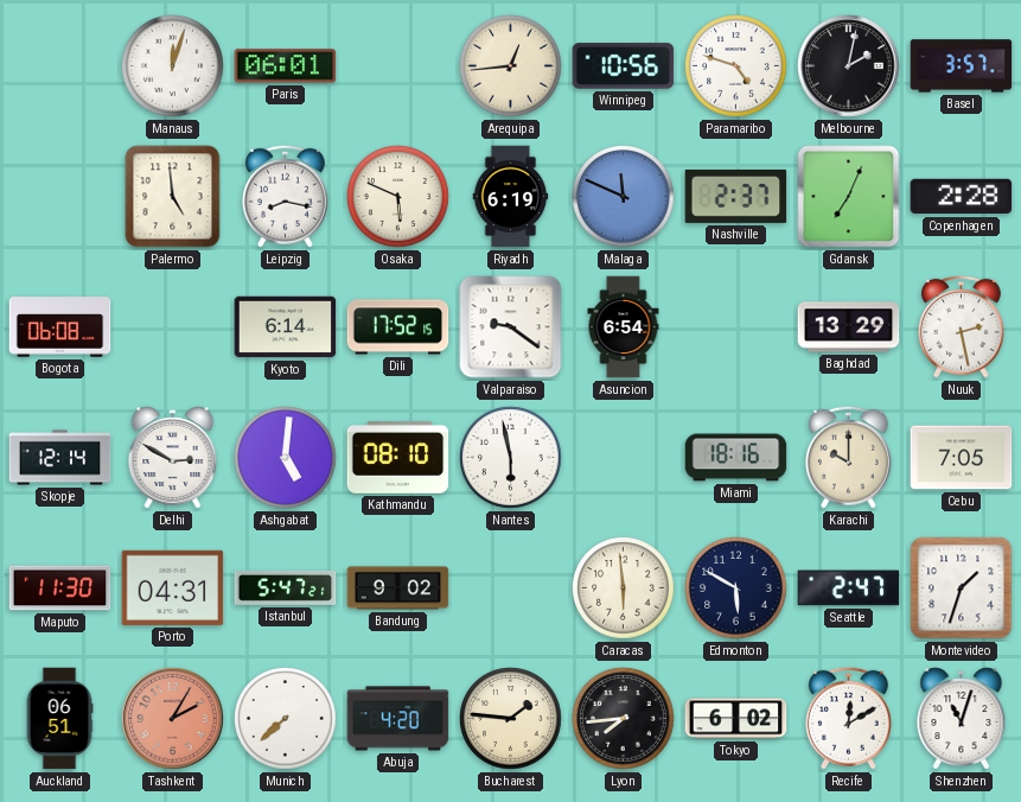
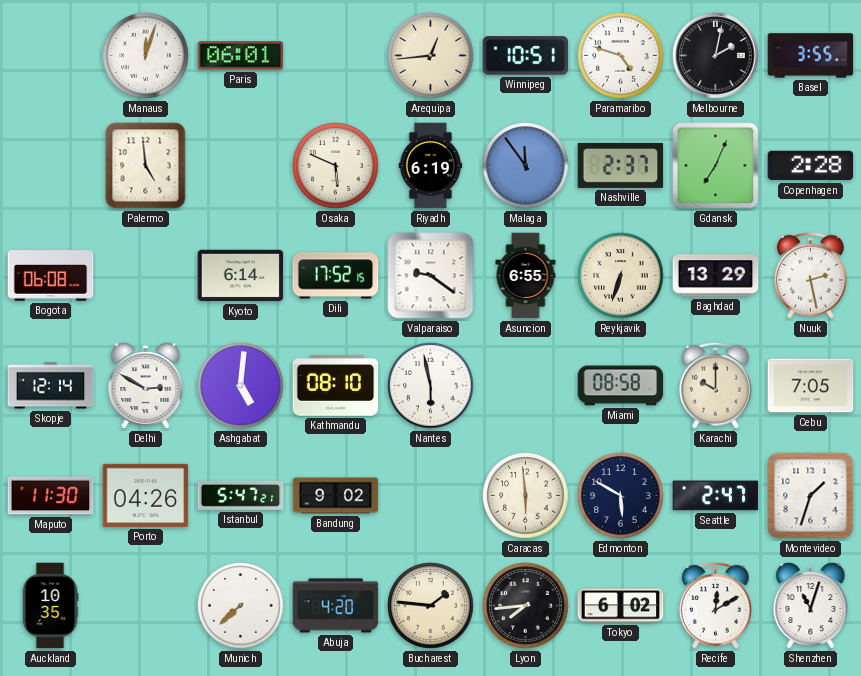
Winnipeg: 10:56 -> 10:51
Basel: 3:57 -> 3:55
Leipzig: 8:17 -> none
Malaga: 11:49 -> 11:54
Asuncion: 6:54 -> 6:55
Reykjavik: none -> 6:33
Miami: 18:16 -> 08:58
Porto: 04:31 -> 04:26
Auckland: 06:51 -> 10:35
Tashkent: 2:05 -> none
